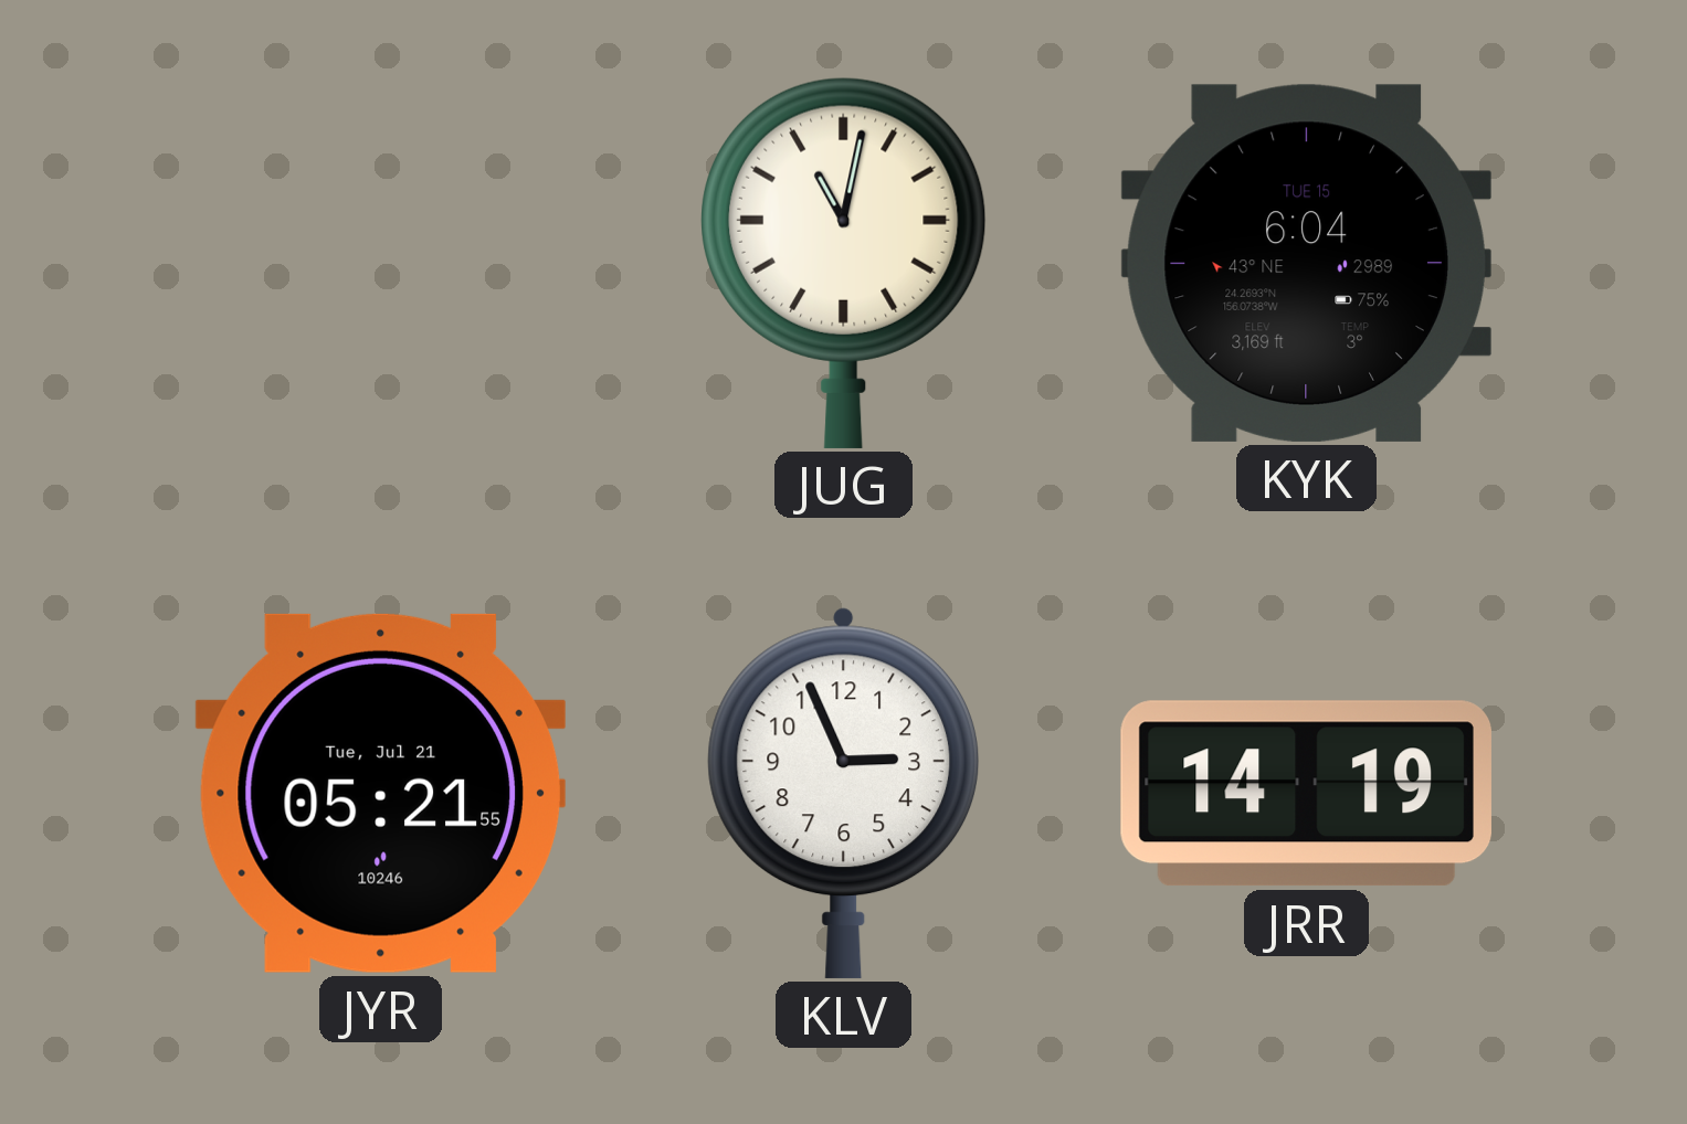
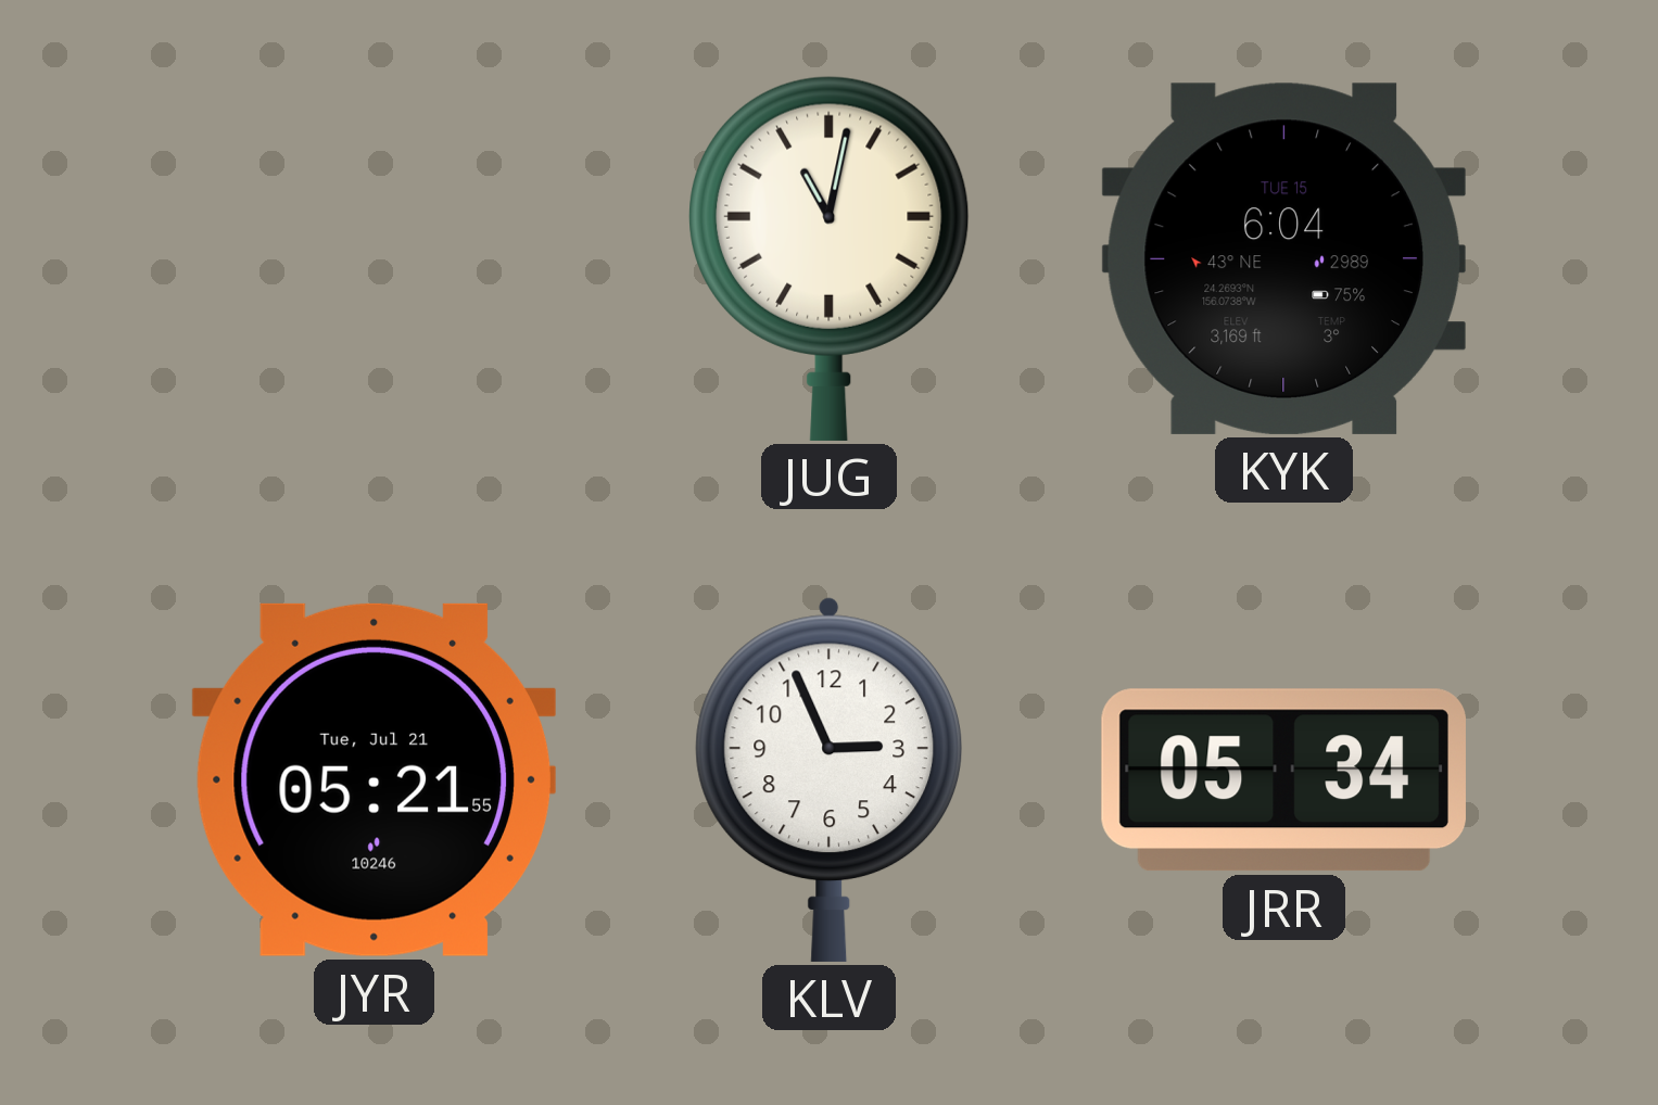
JRR: 14:19 -> 05:34
